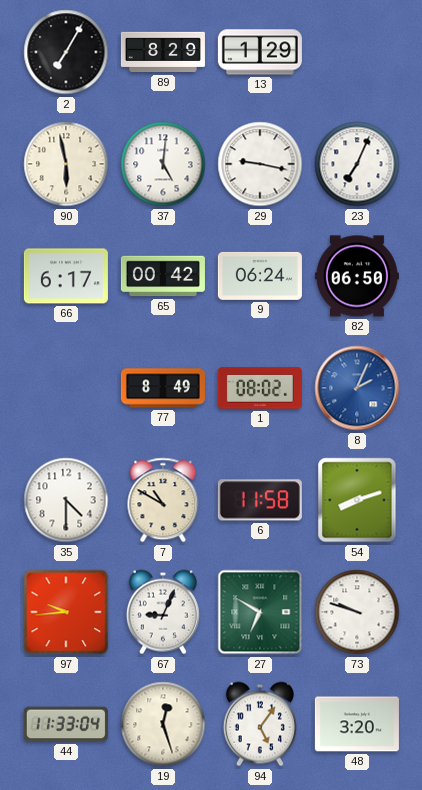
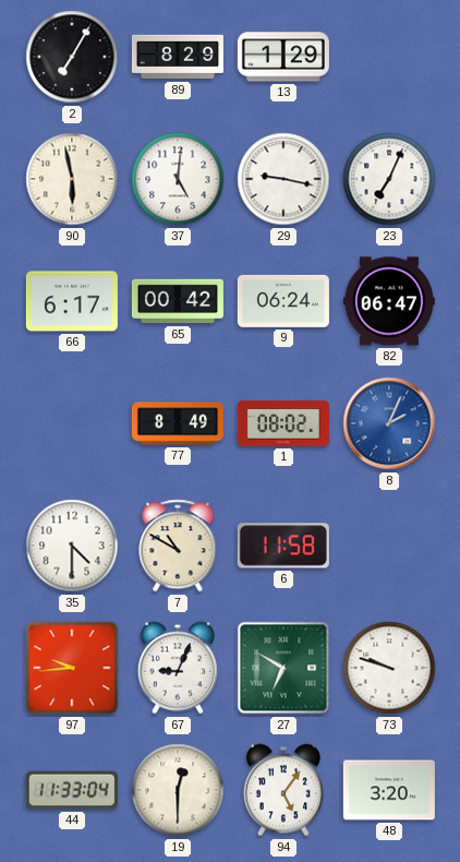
82: 06:50 -> 06:47
54: 8:12 -> none
19: 12:27 -> 12:30
